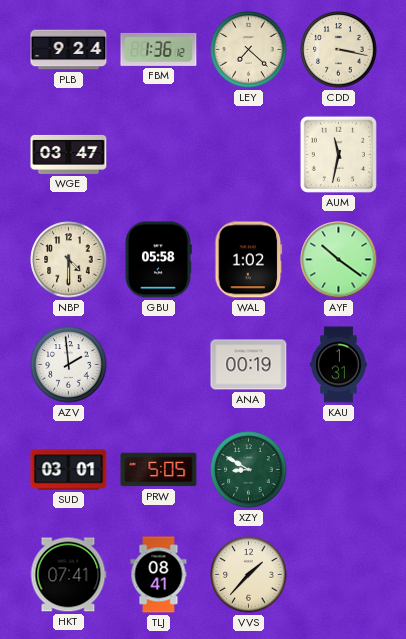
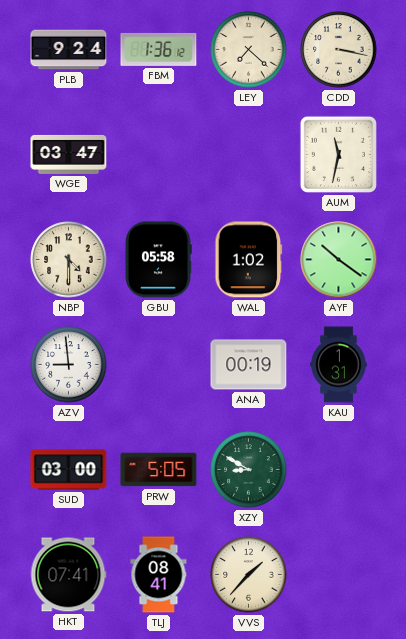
AZV: 1:59 -> 8:59
SUD: 03:01 -> 03:00
